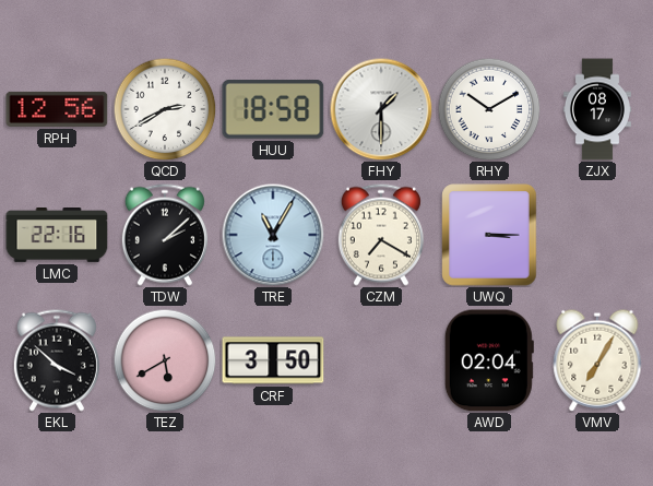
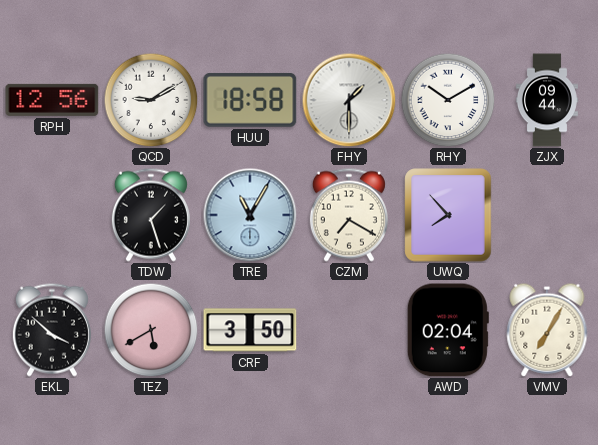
QCD: 2:40 -> 9:10
ZJX: 08:17 -> 09:44
LMC: 22:16 -> none
TDW: 2:08 -> 1:27
UWQ: 3:15 -> 7:53
